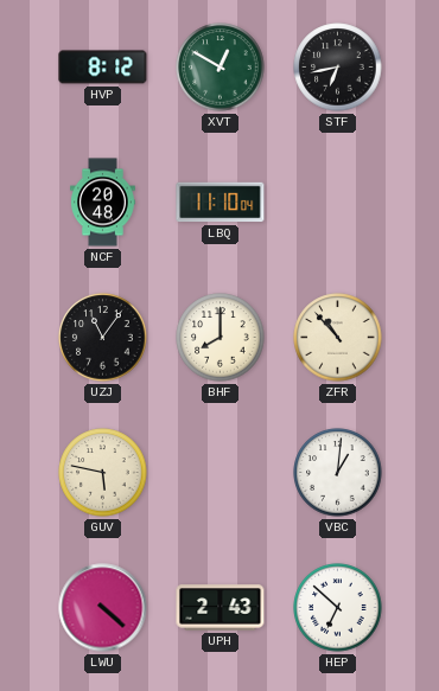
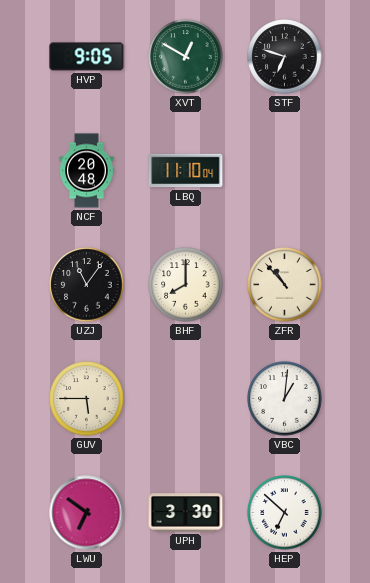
HVP: 8:12 -> 9:05
STF: 6:43 -> 6:48
GUV: 5:47 -> 5:45
LWU: 4:22 -> 6:51
UPH: 2:43 -> 3:30
